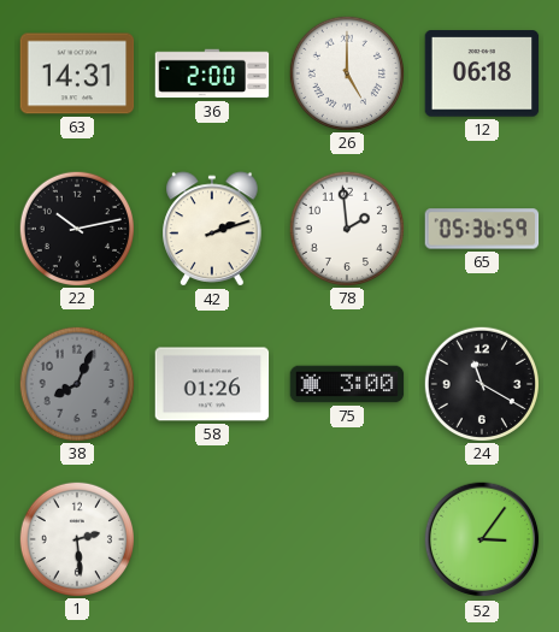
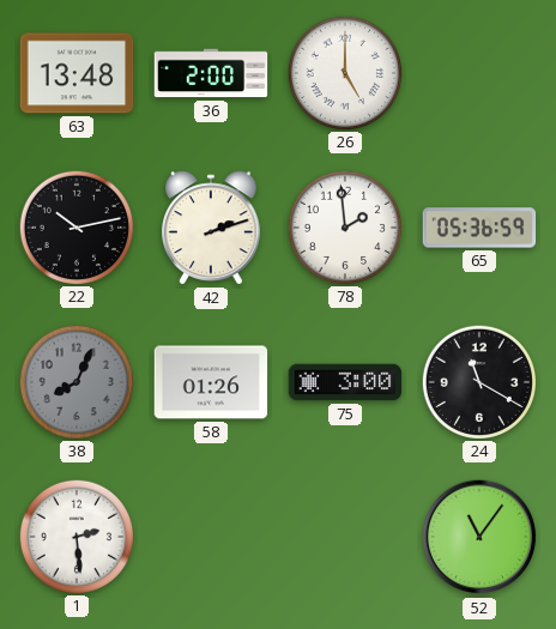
63: 14:31 -> 13:48
12: 06:18 -> none
52: 3:06 -> 11:06
